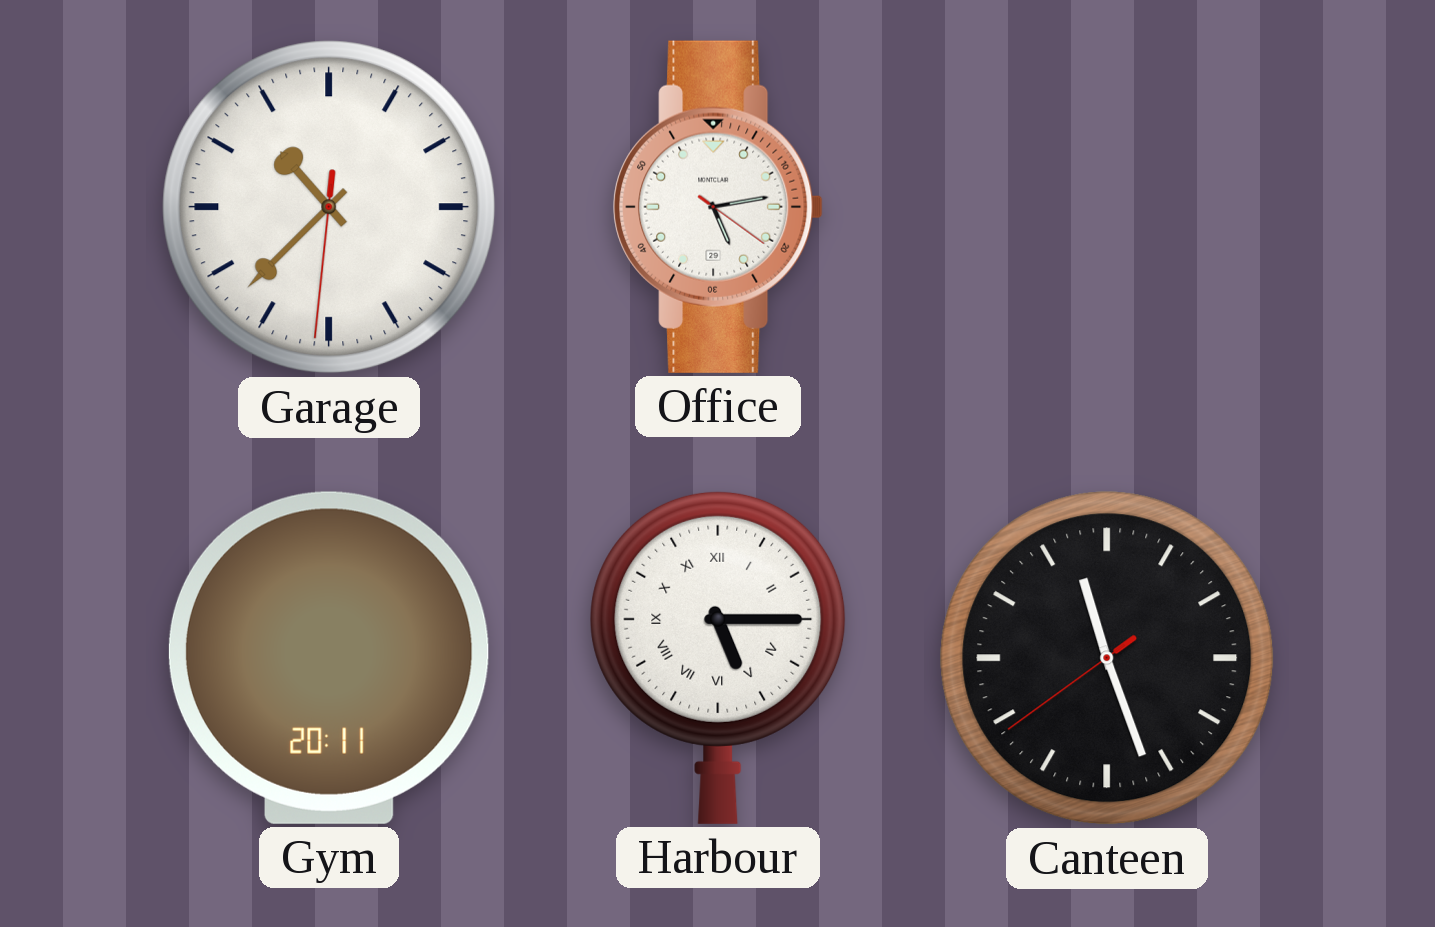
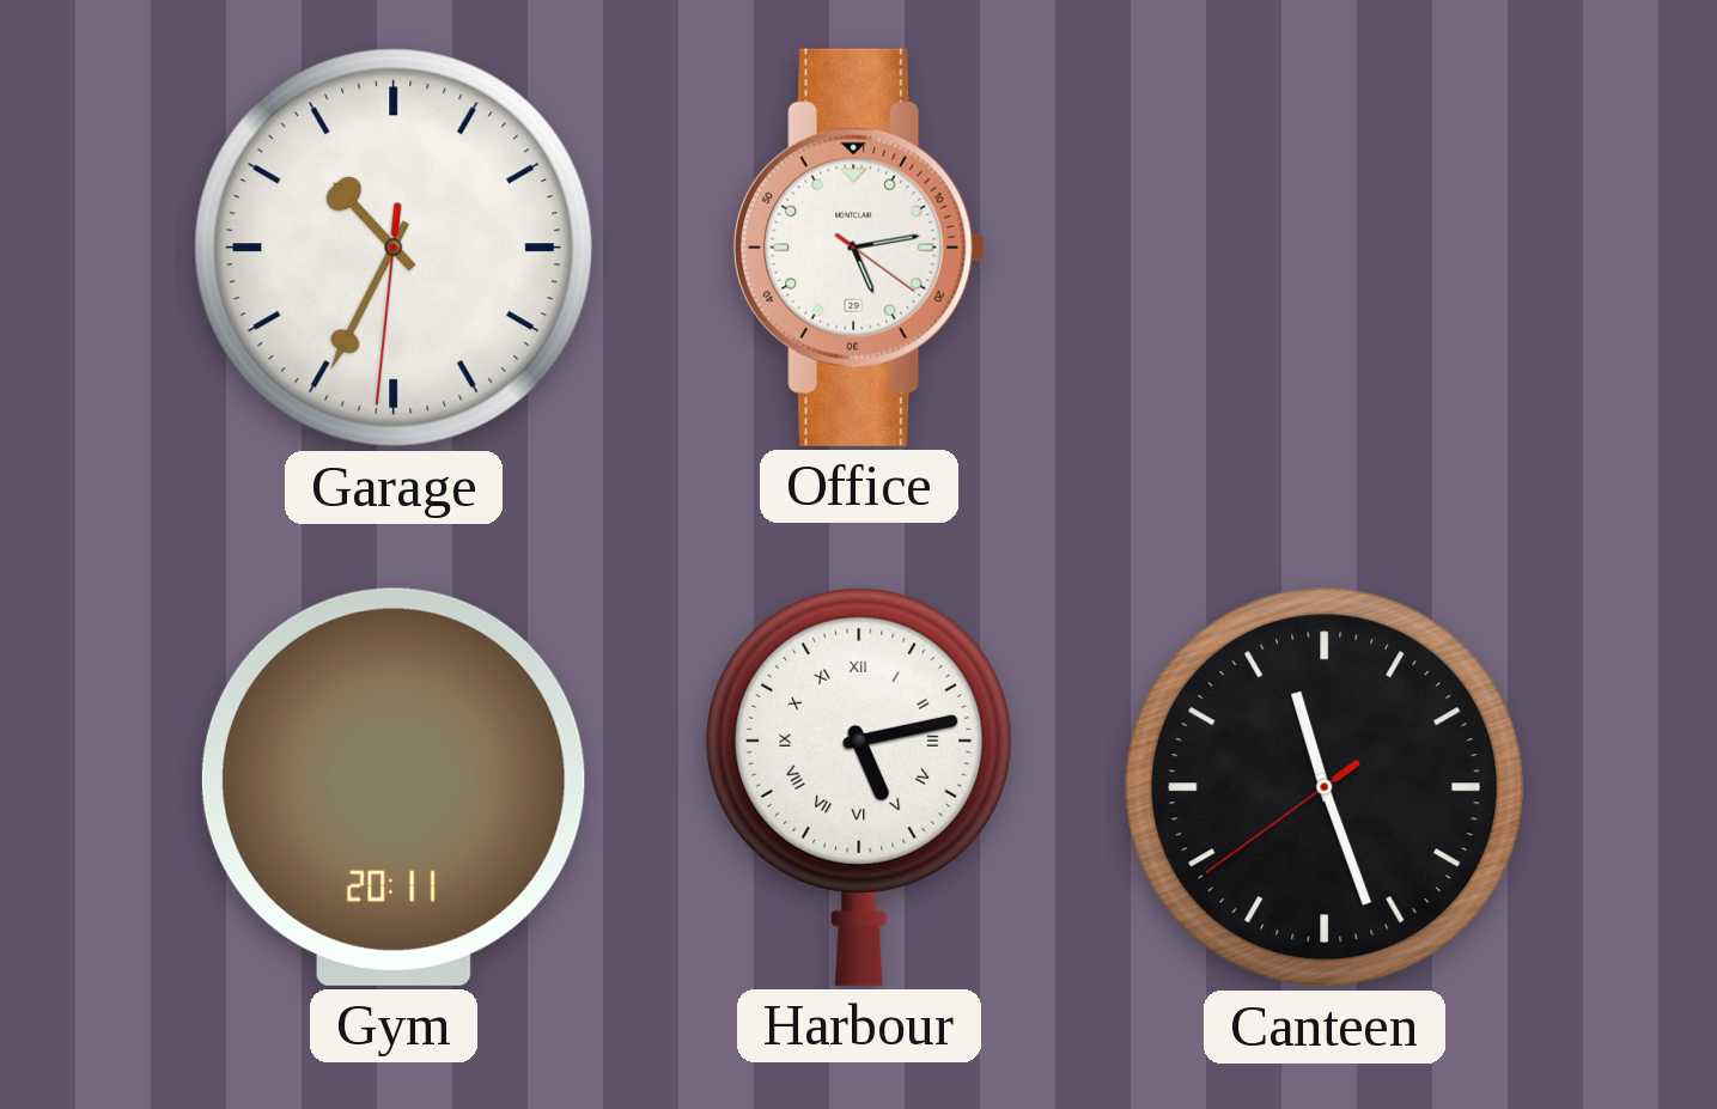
Garage: 10:37 -> 10:34
Harbour: 5:15 -> 5:13
